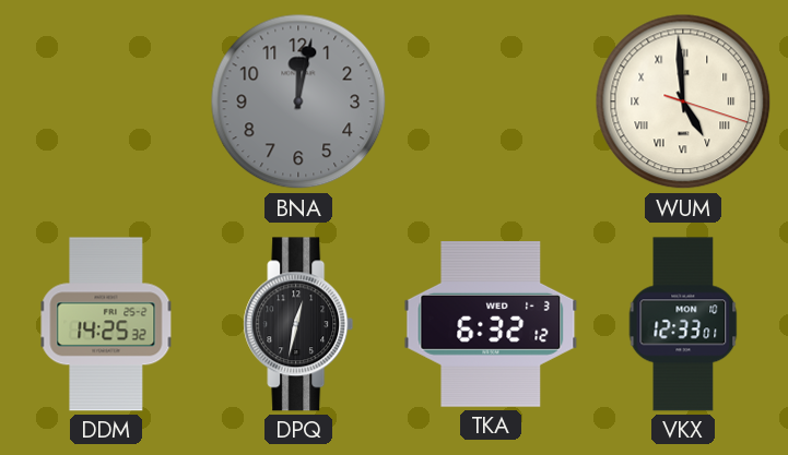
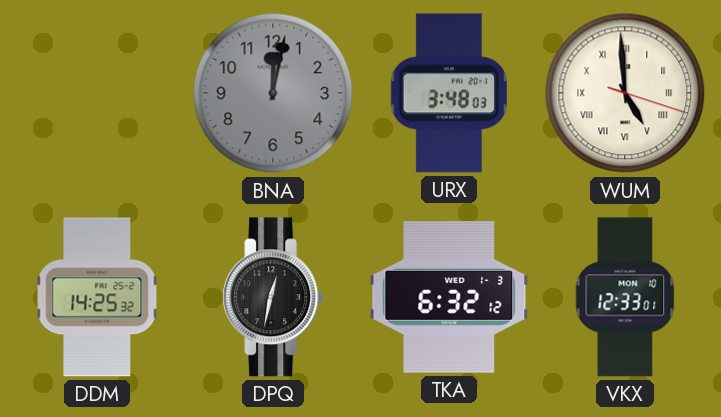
URX: none -> 3:48
